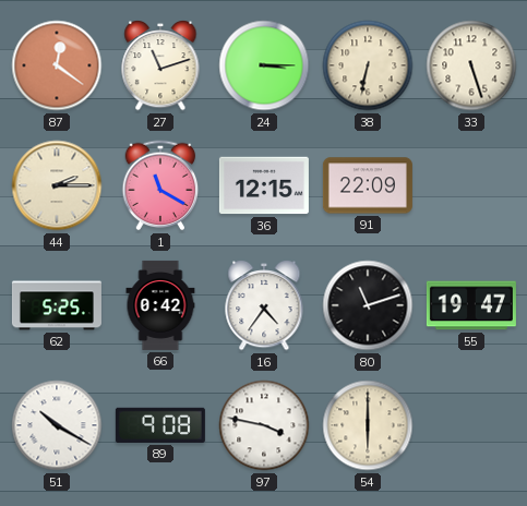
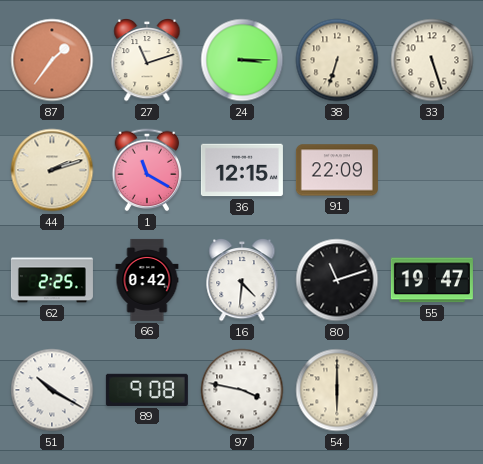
87: 12:21 -> 1:36
38: 6:32 -> 6:33
44: 2:15 -> 2:12
62: 5:25 -> 2:25
16: 4:36 -> 4:31
